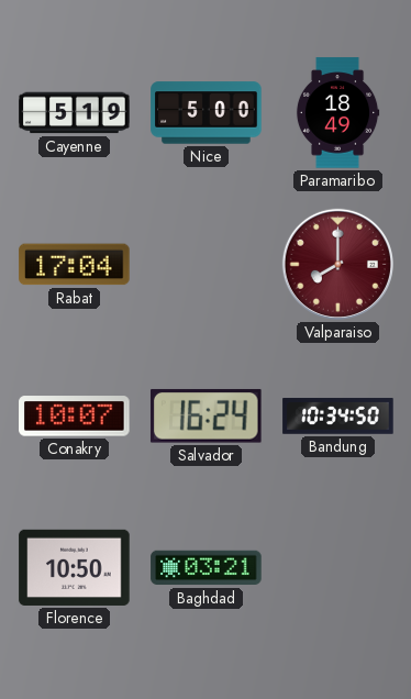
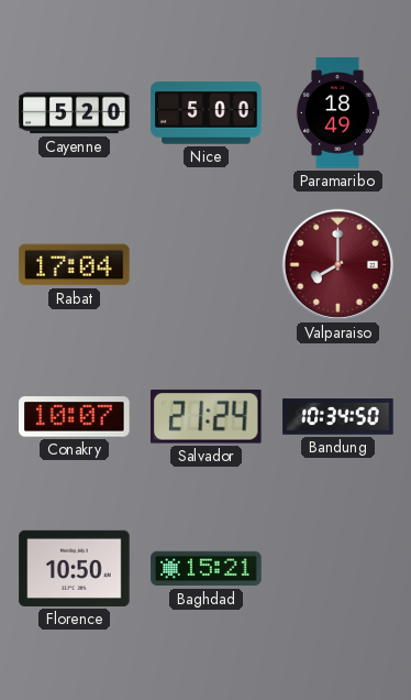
Cayenne: 5:19 -> 5:20
Salvador: 16:24 -> 21:24
Baghdad: 03:21 -> 15:21
